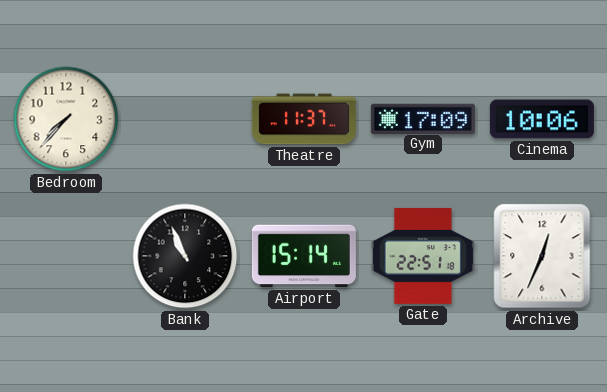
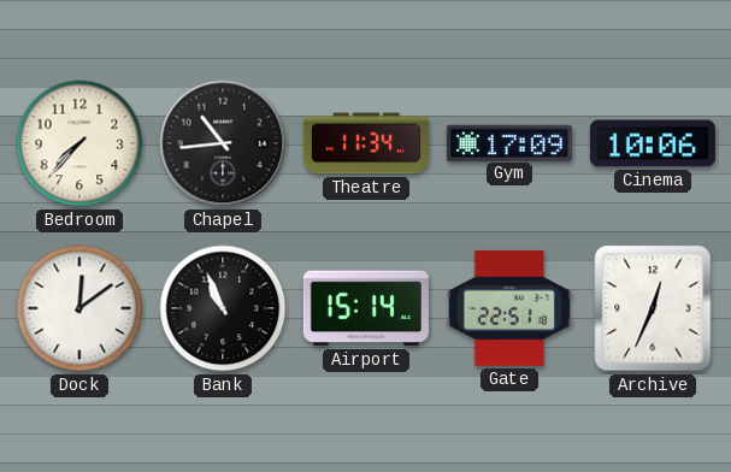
Chapel: none -> 10:44
Theatre: 11:37 -> 11:34
Dock: none -> 12:09
